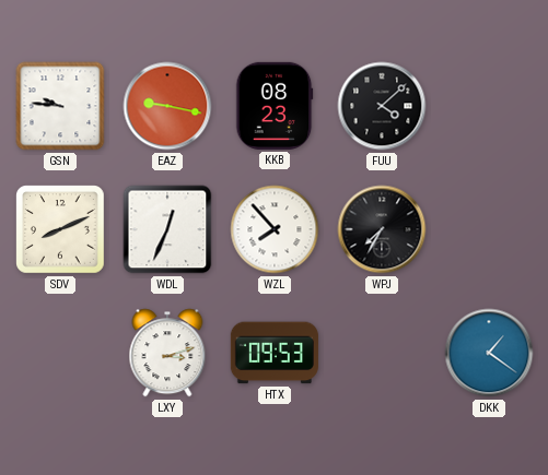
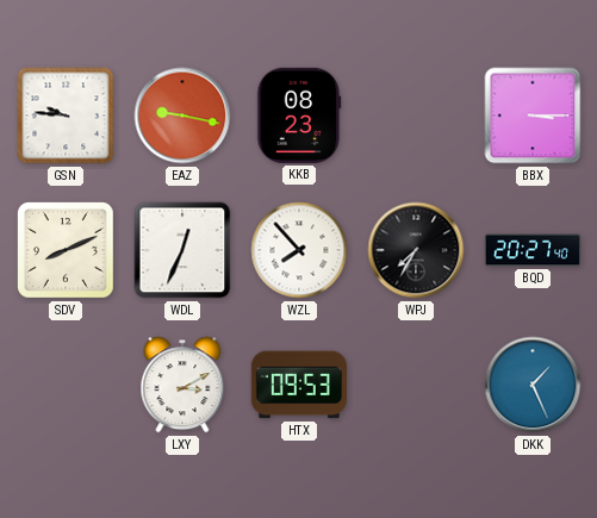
FUU: 4:08 -> none
BBX: none -> 3:15
BQD: none -> 20:27
LXY: 3:12 -> 3:10
DKK: 1:21 -> 1:26
